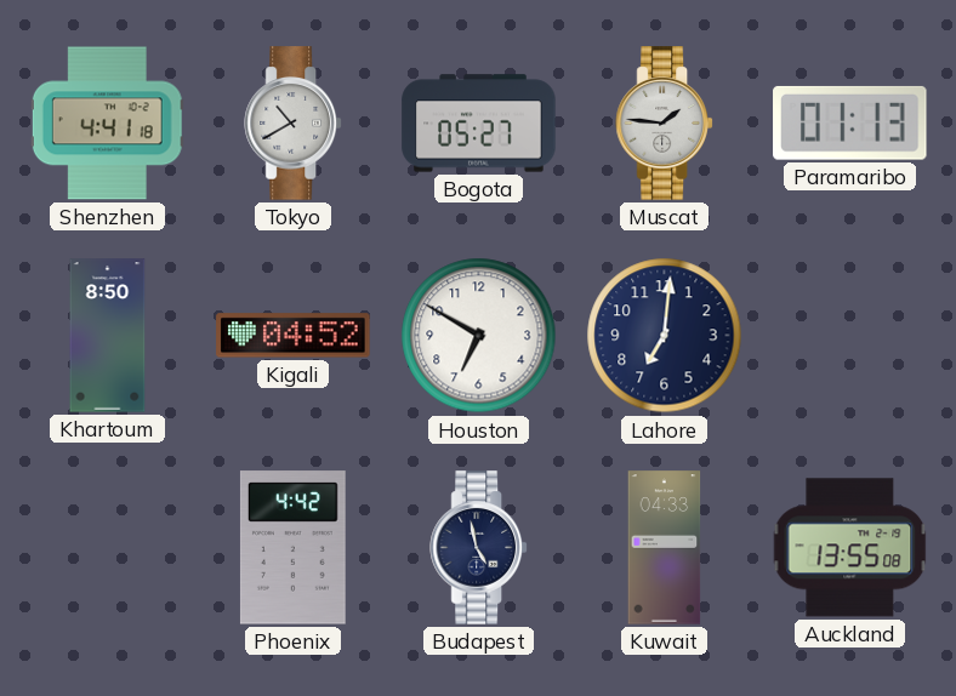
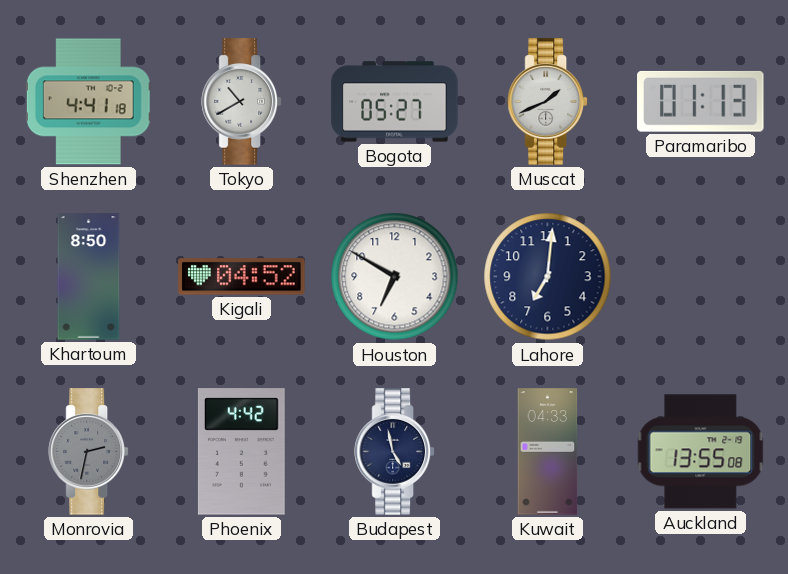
Muscat: 1:46 -> 1:41
Monrovia: none -> 2:32
